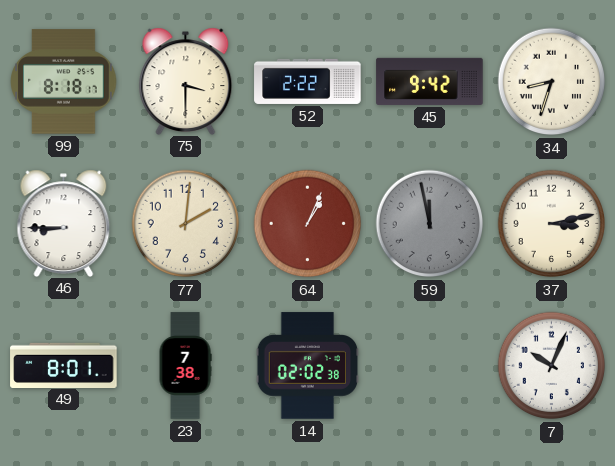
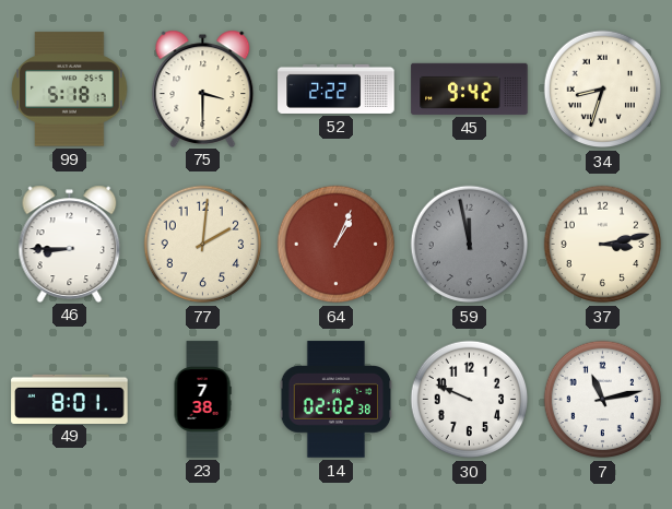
99: 8:18 -> 5:18
30: none -> 9:49
7: 10:04 -> 11:13
